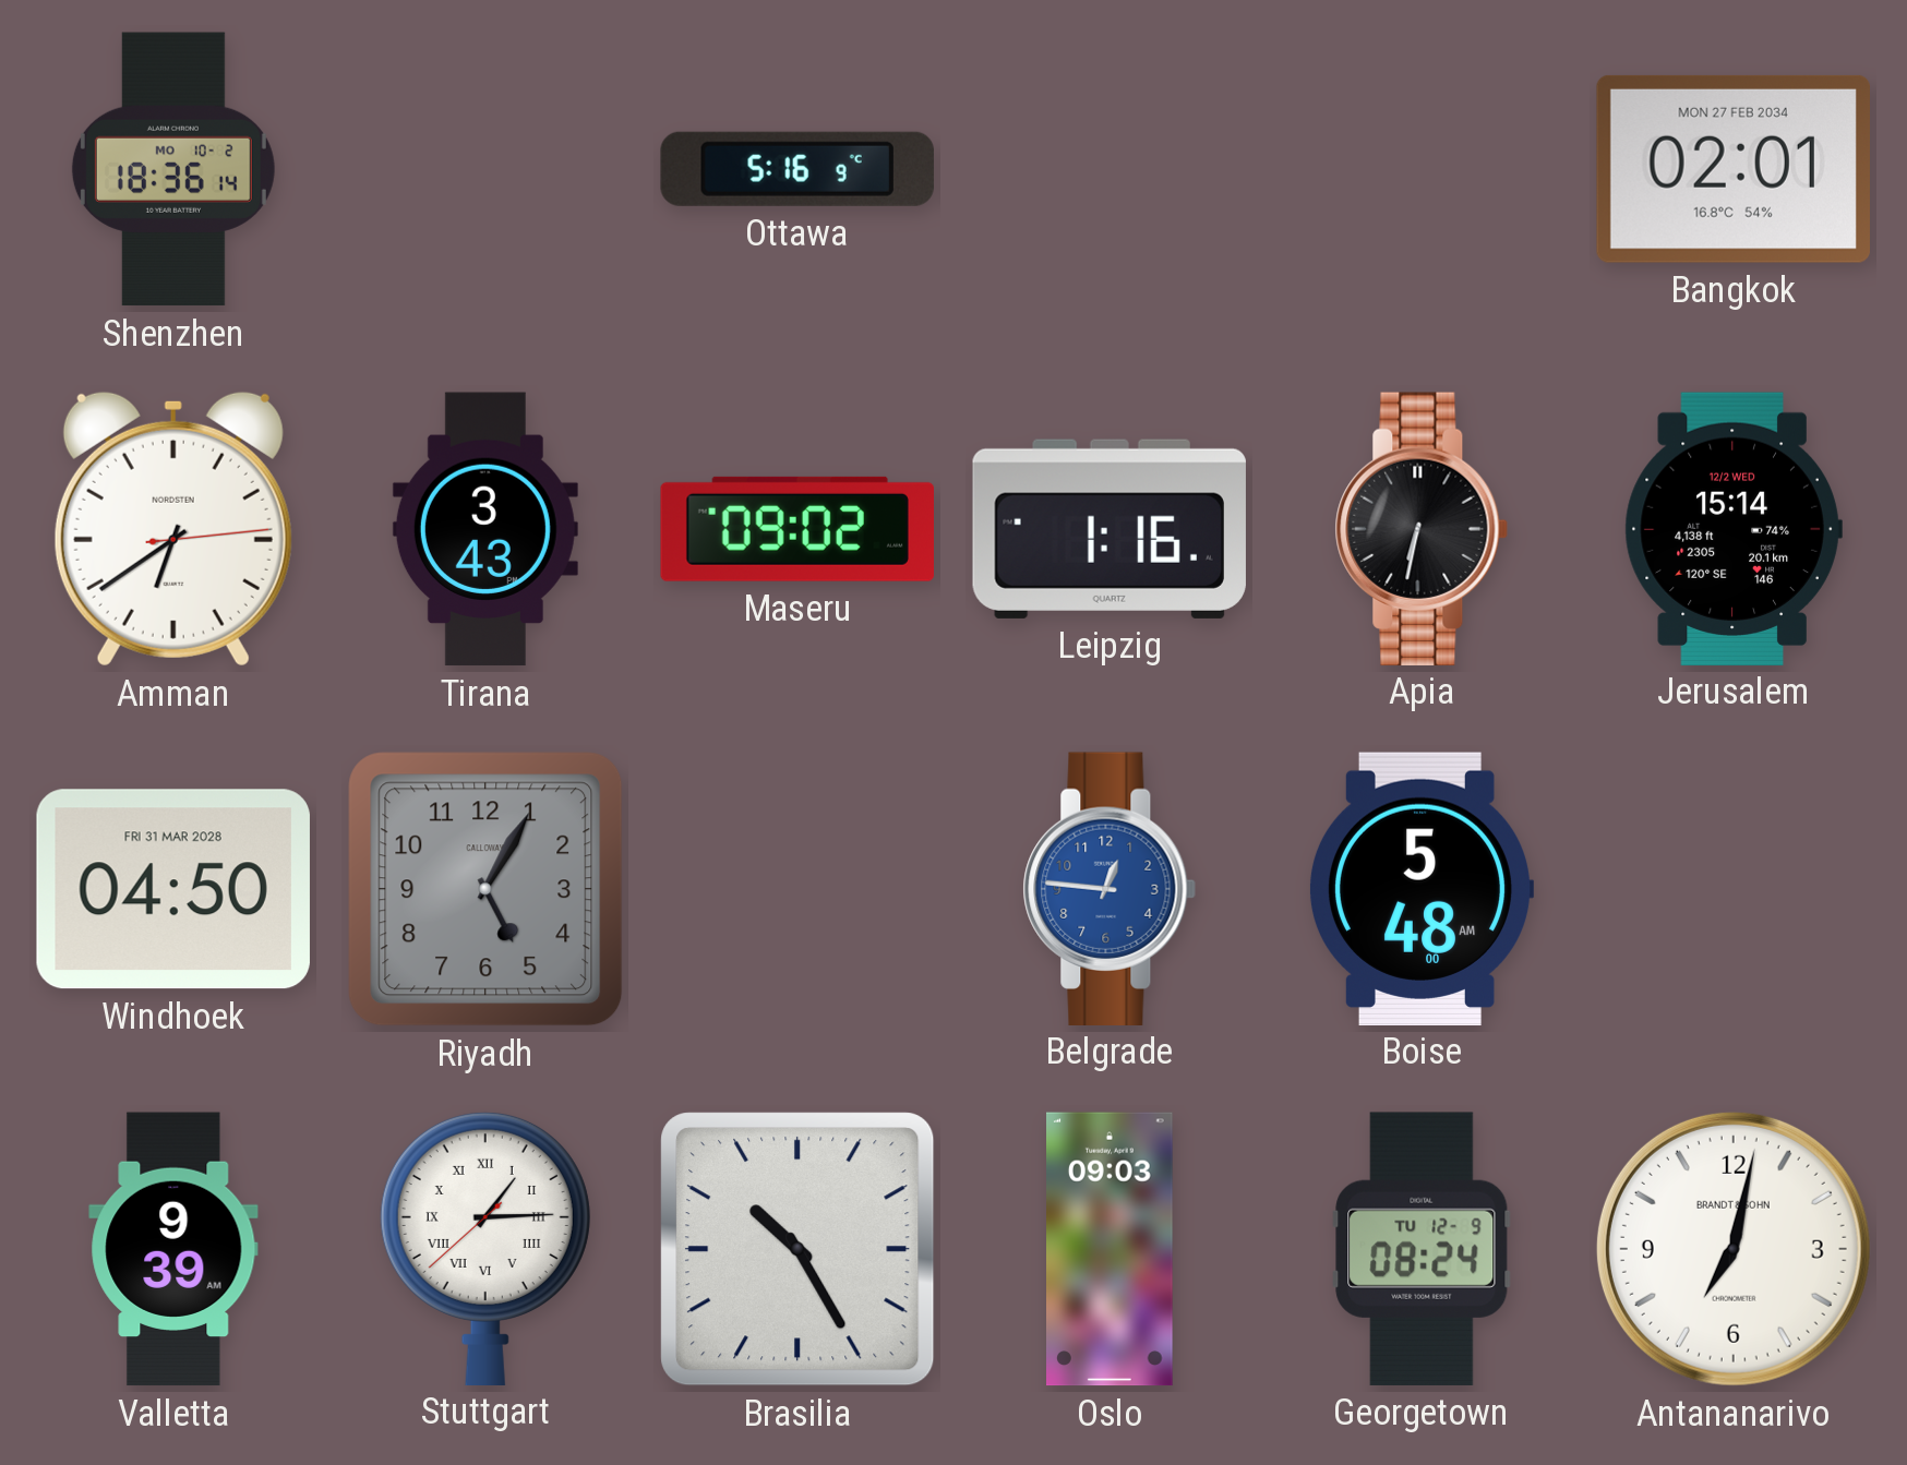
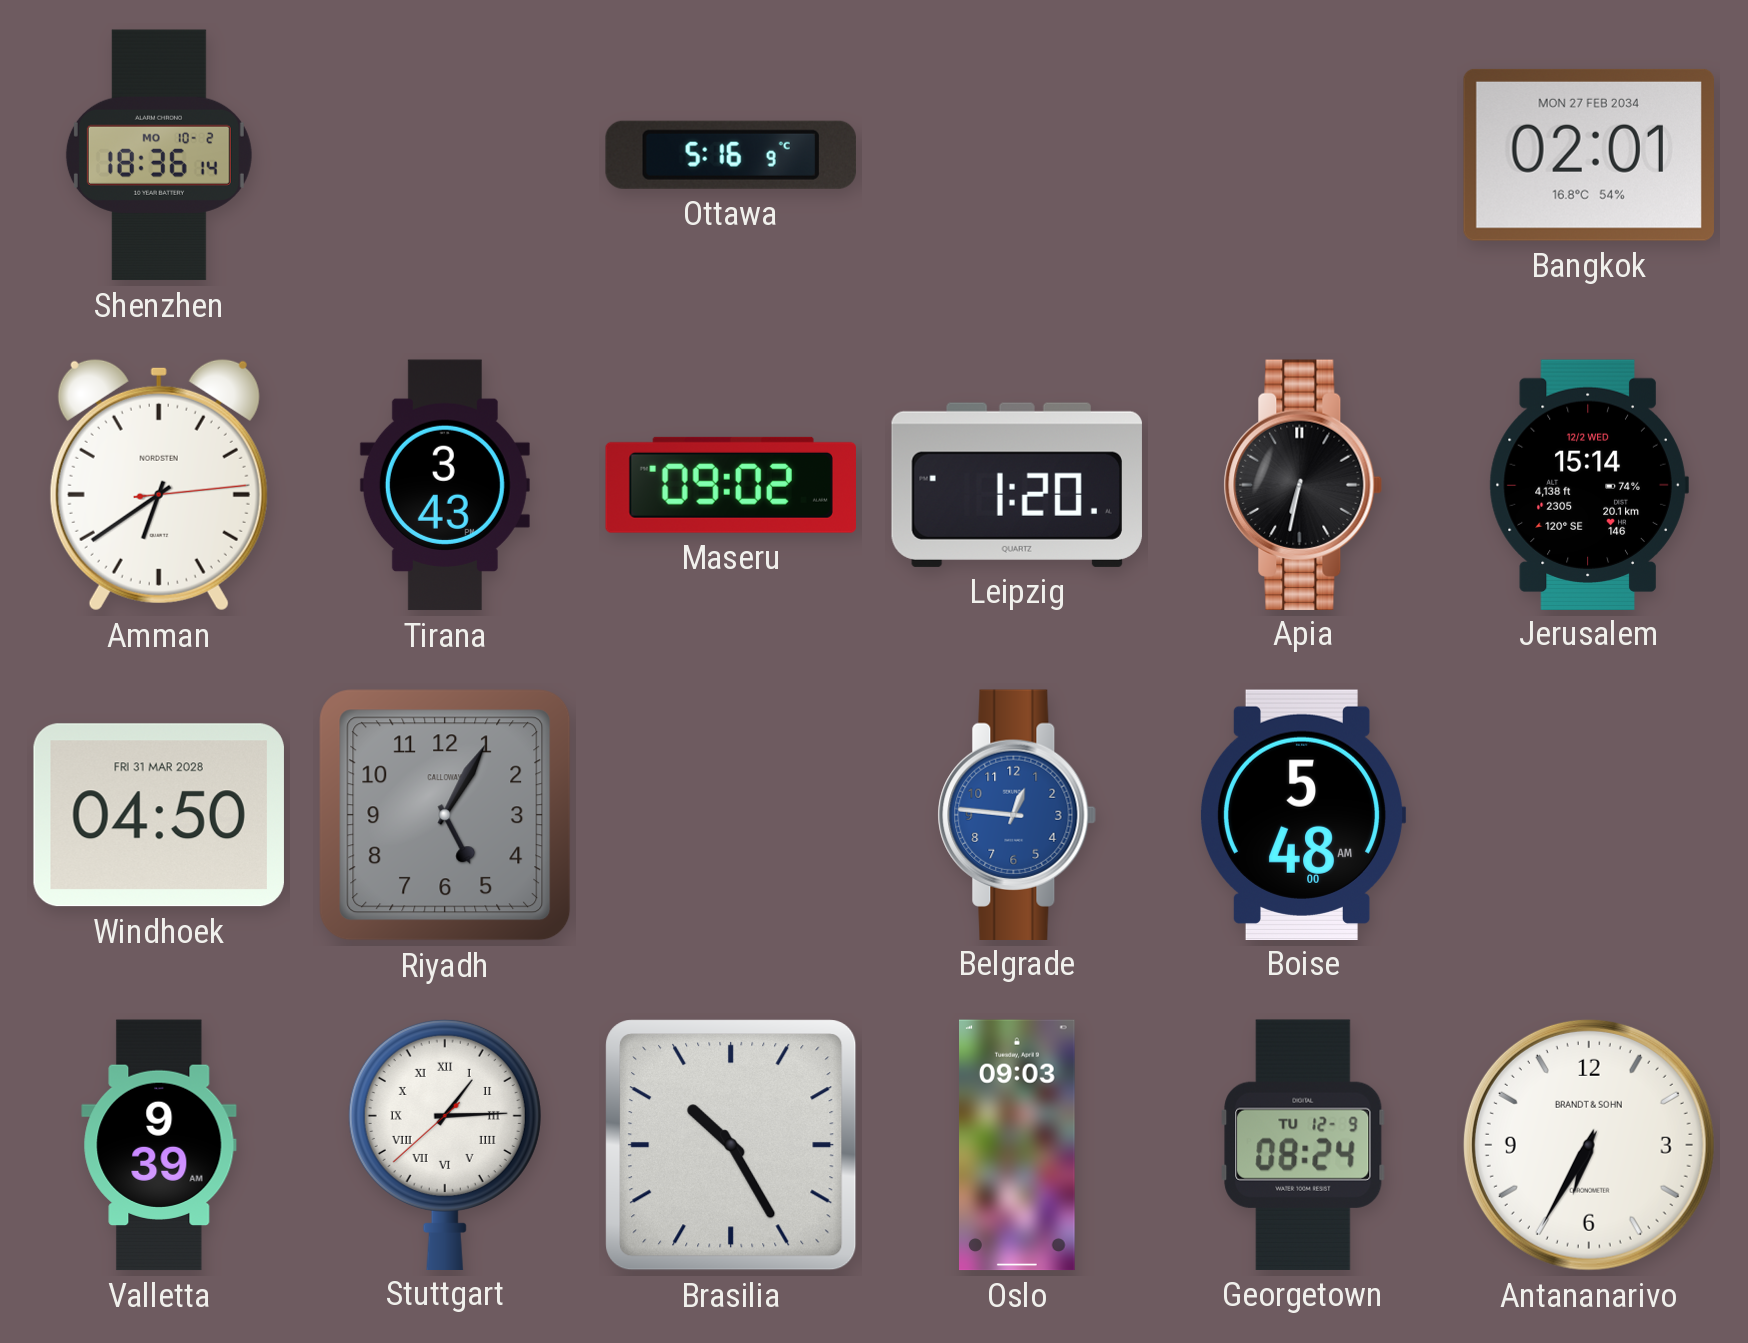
Leipzig: 1:16 -> 1:20
Antananarivo: 7:02 -> 6:35
